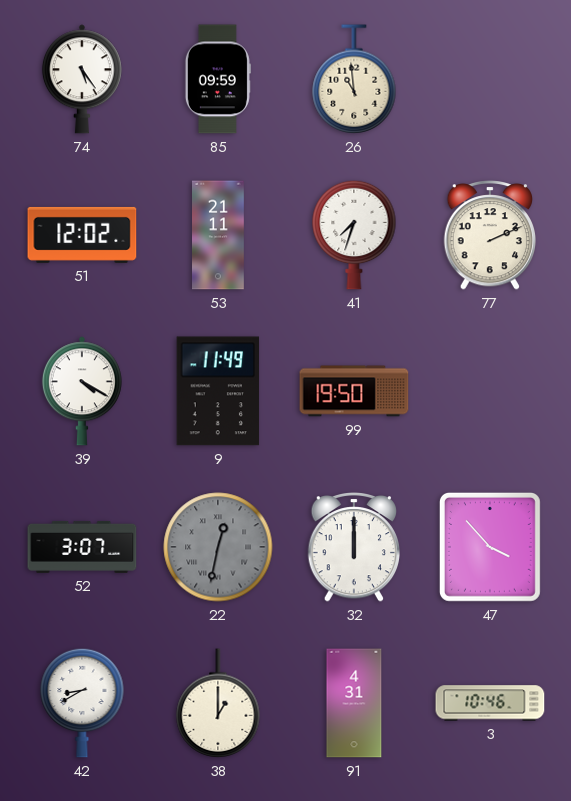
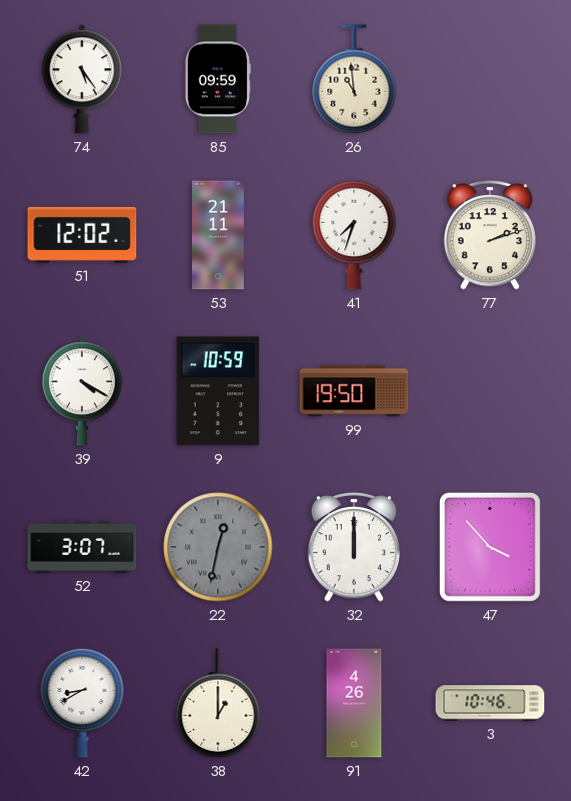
77: 2:11 -> 2:12
9: 11:49 -> 10:59
91: 4:31 -> 4:26
